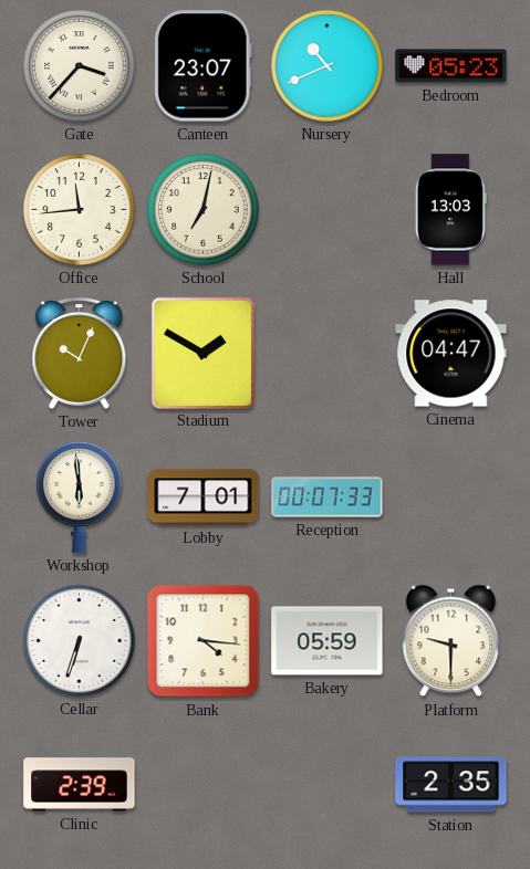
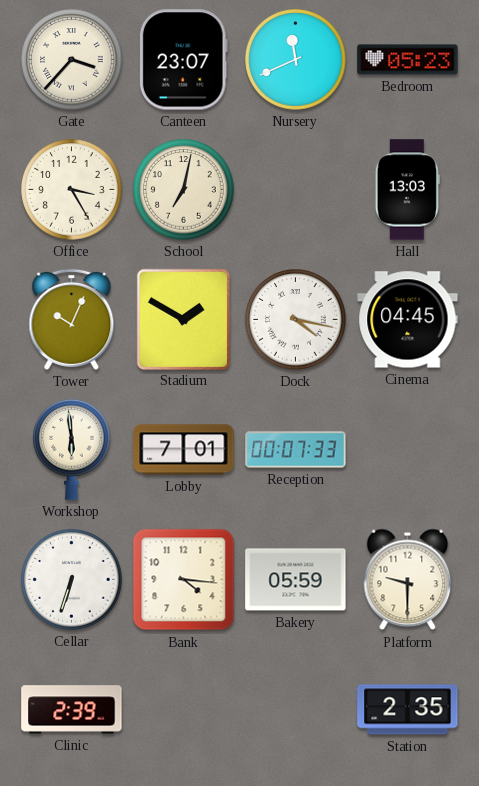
Nursery: 10:41 -> 11:41
Office: 11:44 -> 3:25
Dock: none -> 4:17
Cinema: 04:47 -> 04:45
